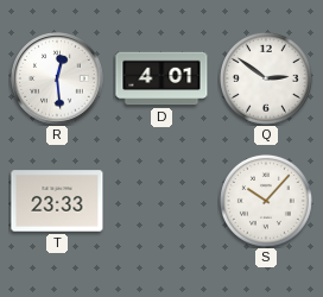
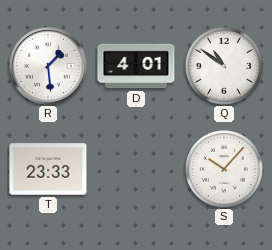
R: 12:29 -> 1:29
Q: 2:51 -> 10:51
